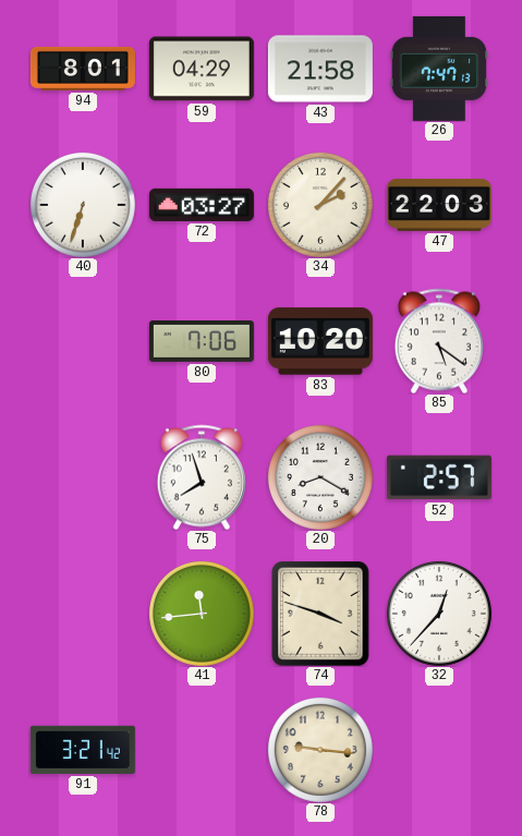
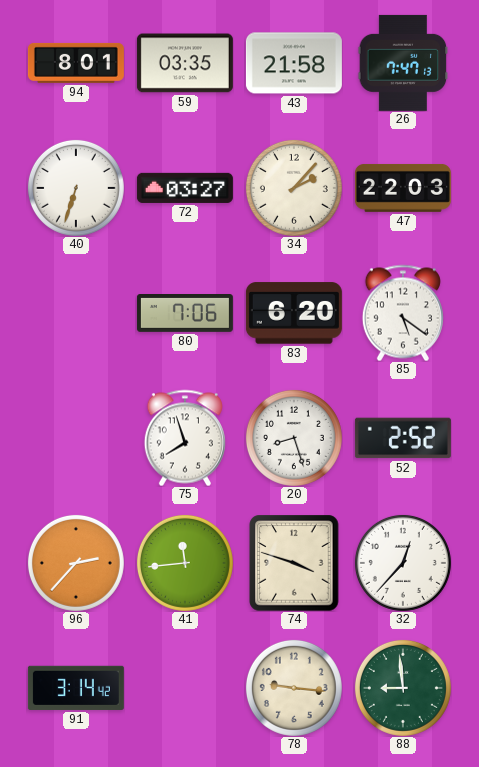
59: 04:29 -> 03:35
83: 10:20 -> 6:20
20: 8:20 -> 8:27
52: 2:57 -> 2:52
96: none -> 2:37
91: 3:21 -> 3:14
88: none -> 8:59
